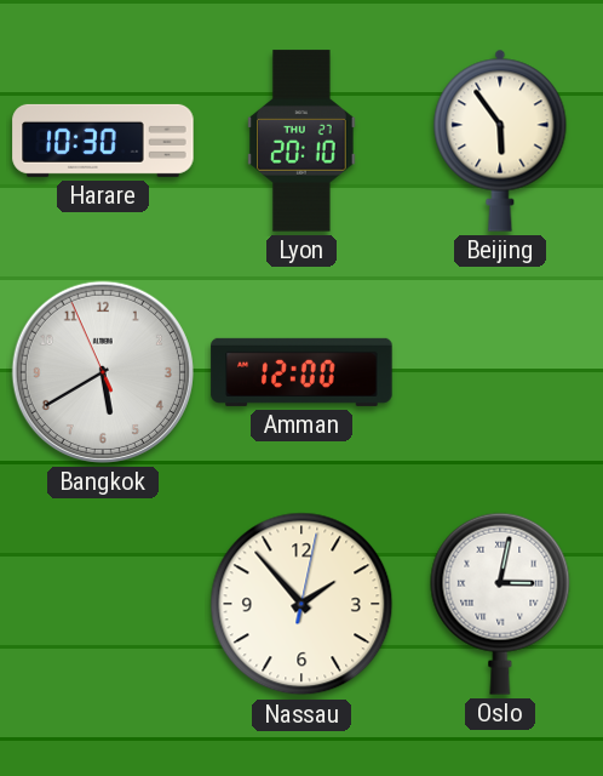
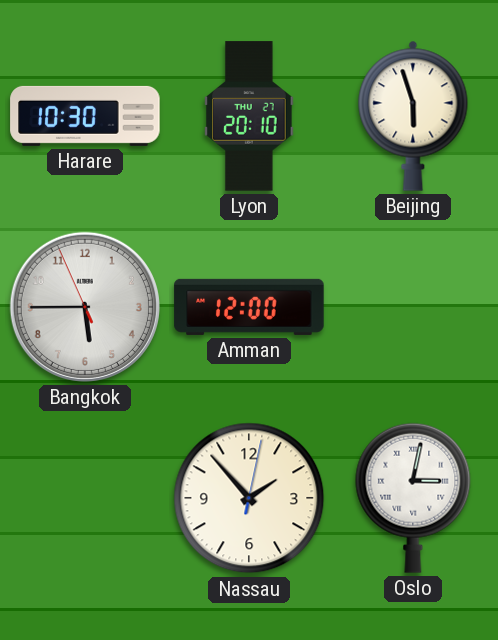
Beijing: 5:54 -> 5:57
Bangkok: 5:39 -> 5:44
